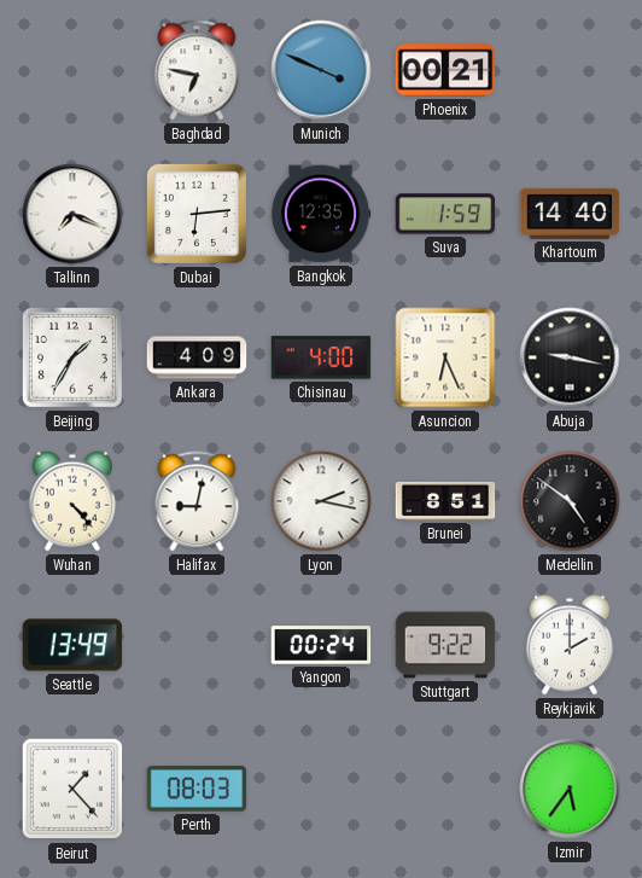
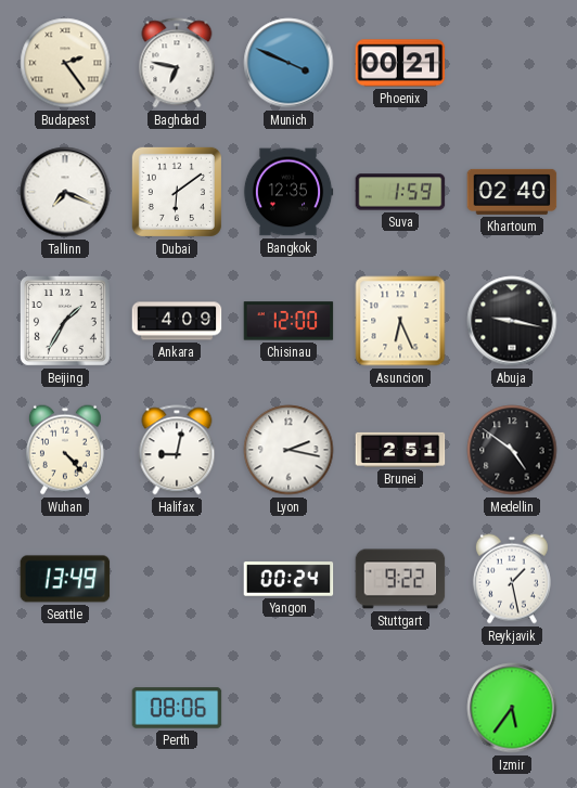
Budapest: none -> 2:24
Dubai: 6:14 -> 6:09
Khartoum: 14:40 -> 02:40
Chisinau: 4:00 -> 12:00
Brunei: 8:51 -> 2:51
Reykjavik: 2:00 -> 1:28
Beirut: 1:23 -> none
Perth: 08:03 -> 08:06
